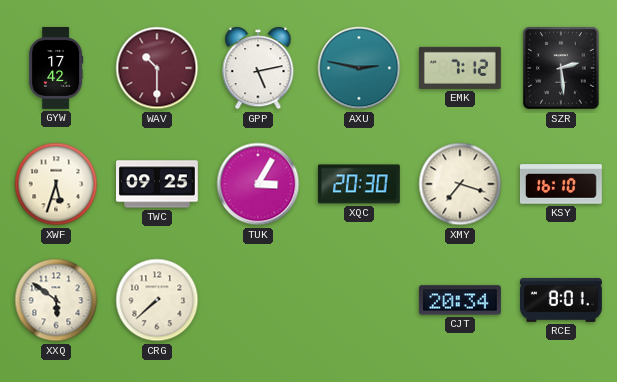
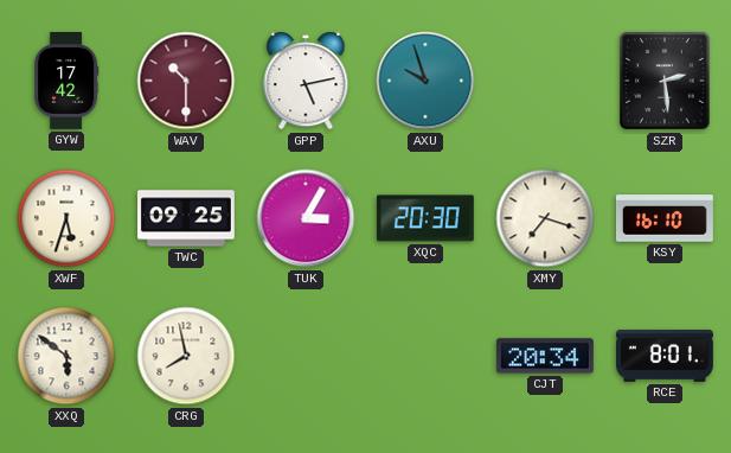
AXU: 2:47 -> 9:57
EMK: 7:12 -> none
CRG: 7:38 -> 7:58
